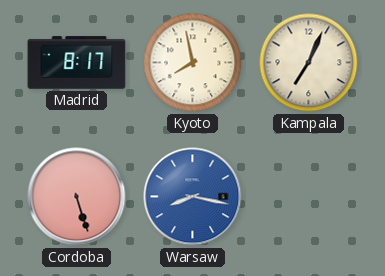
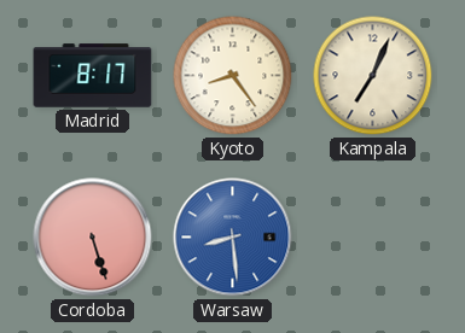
Kyoto: 7:58 -> 8:24
Warsaw: 8:17 -> 8:29
